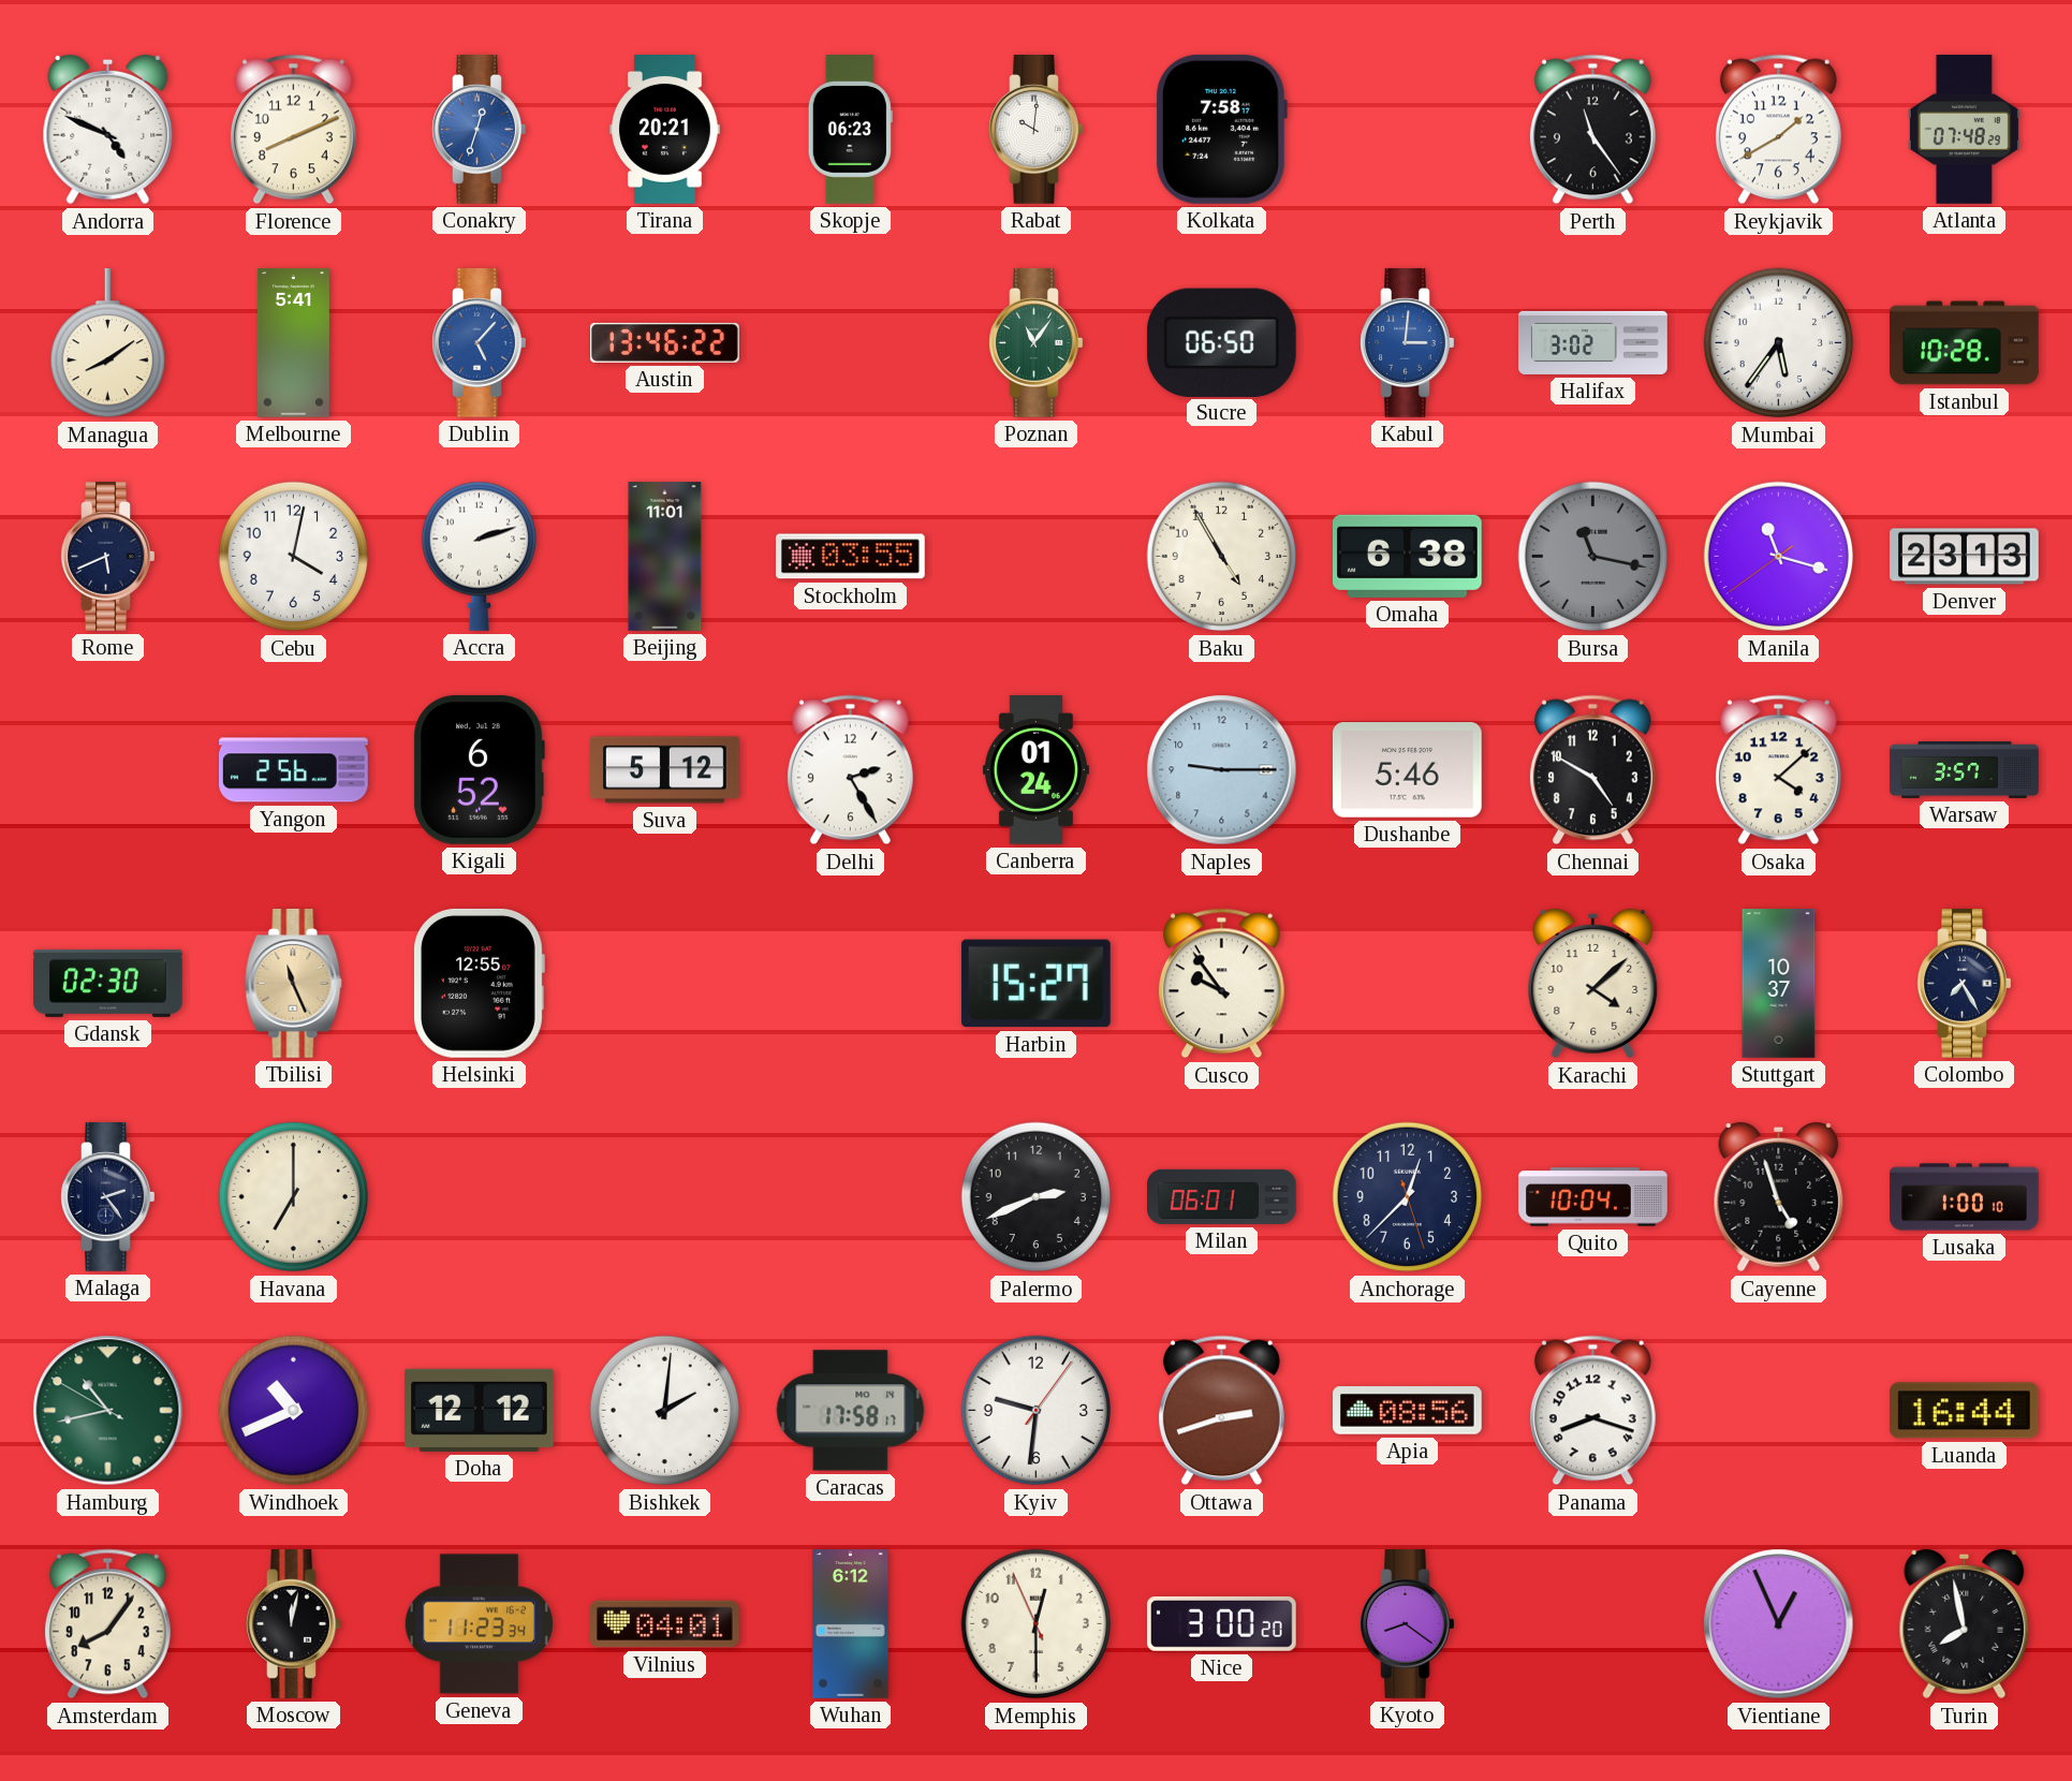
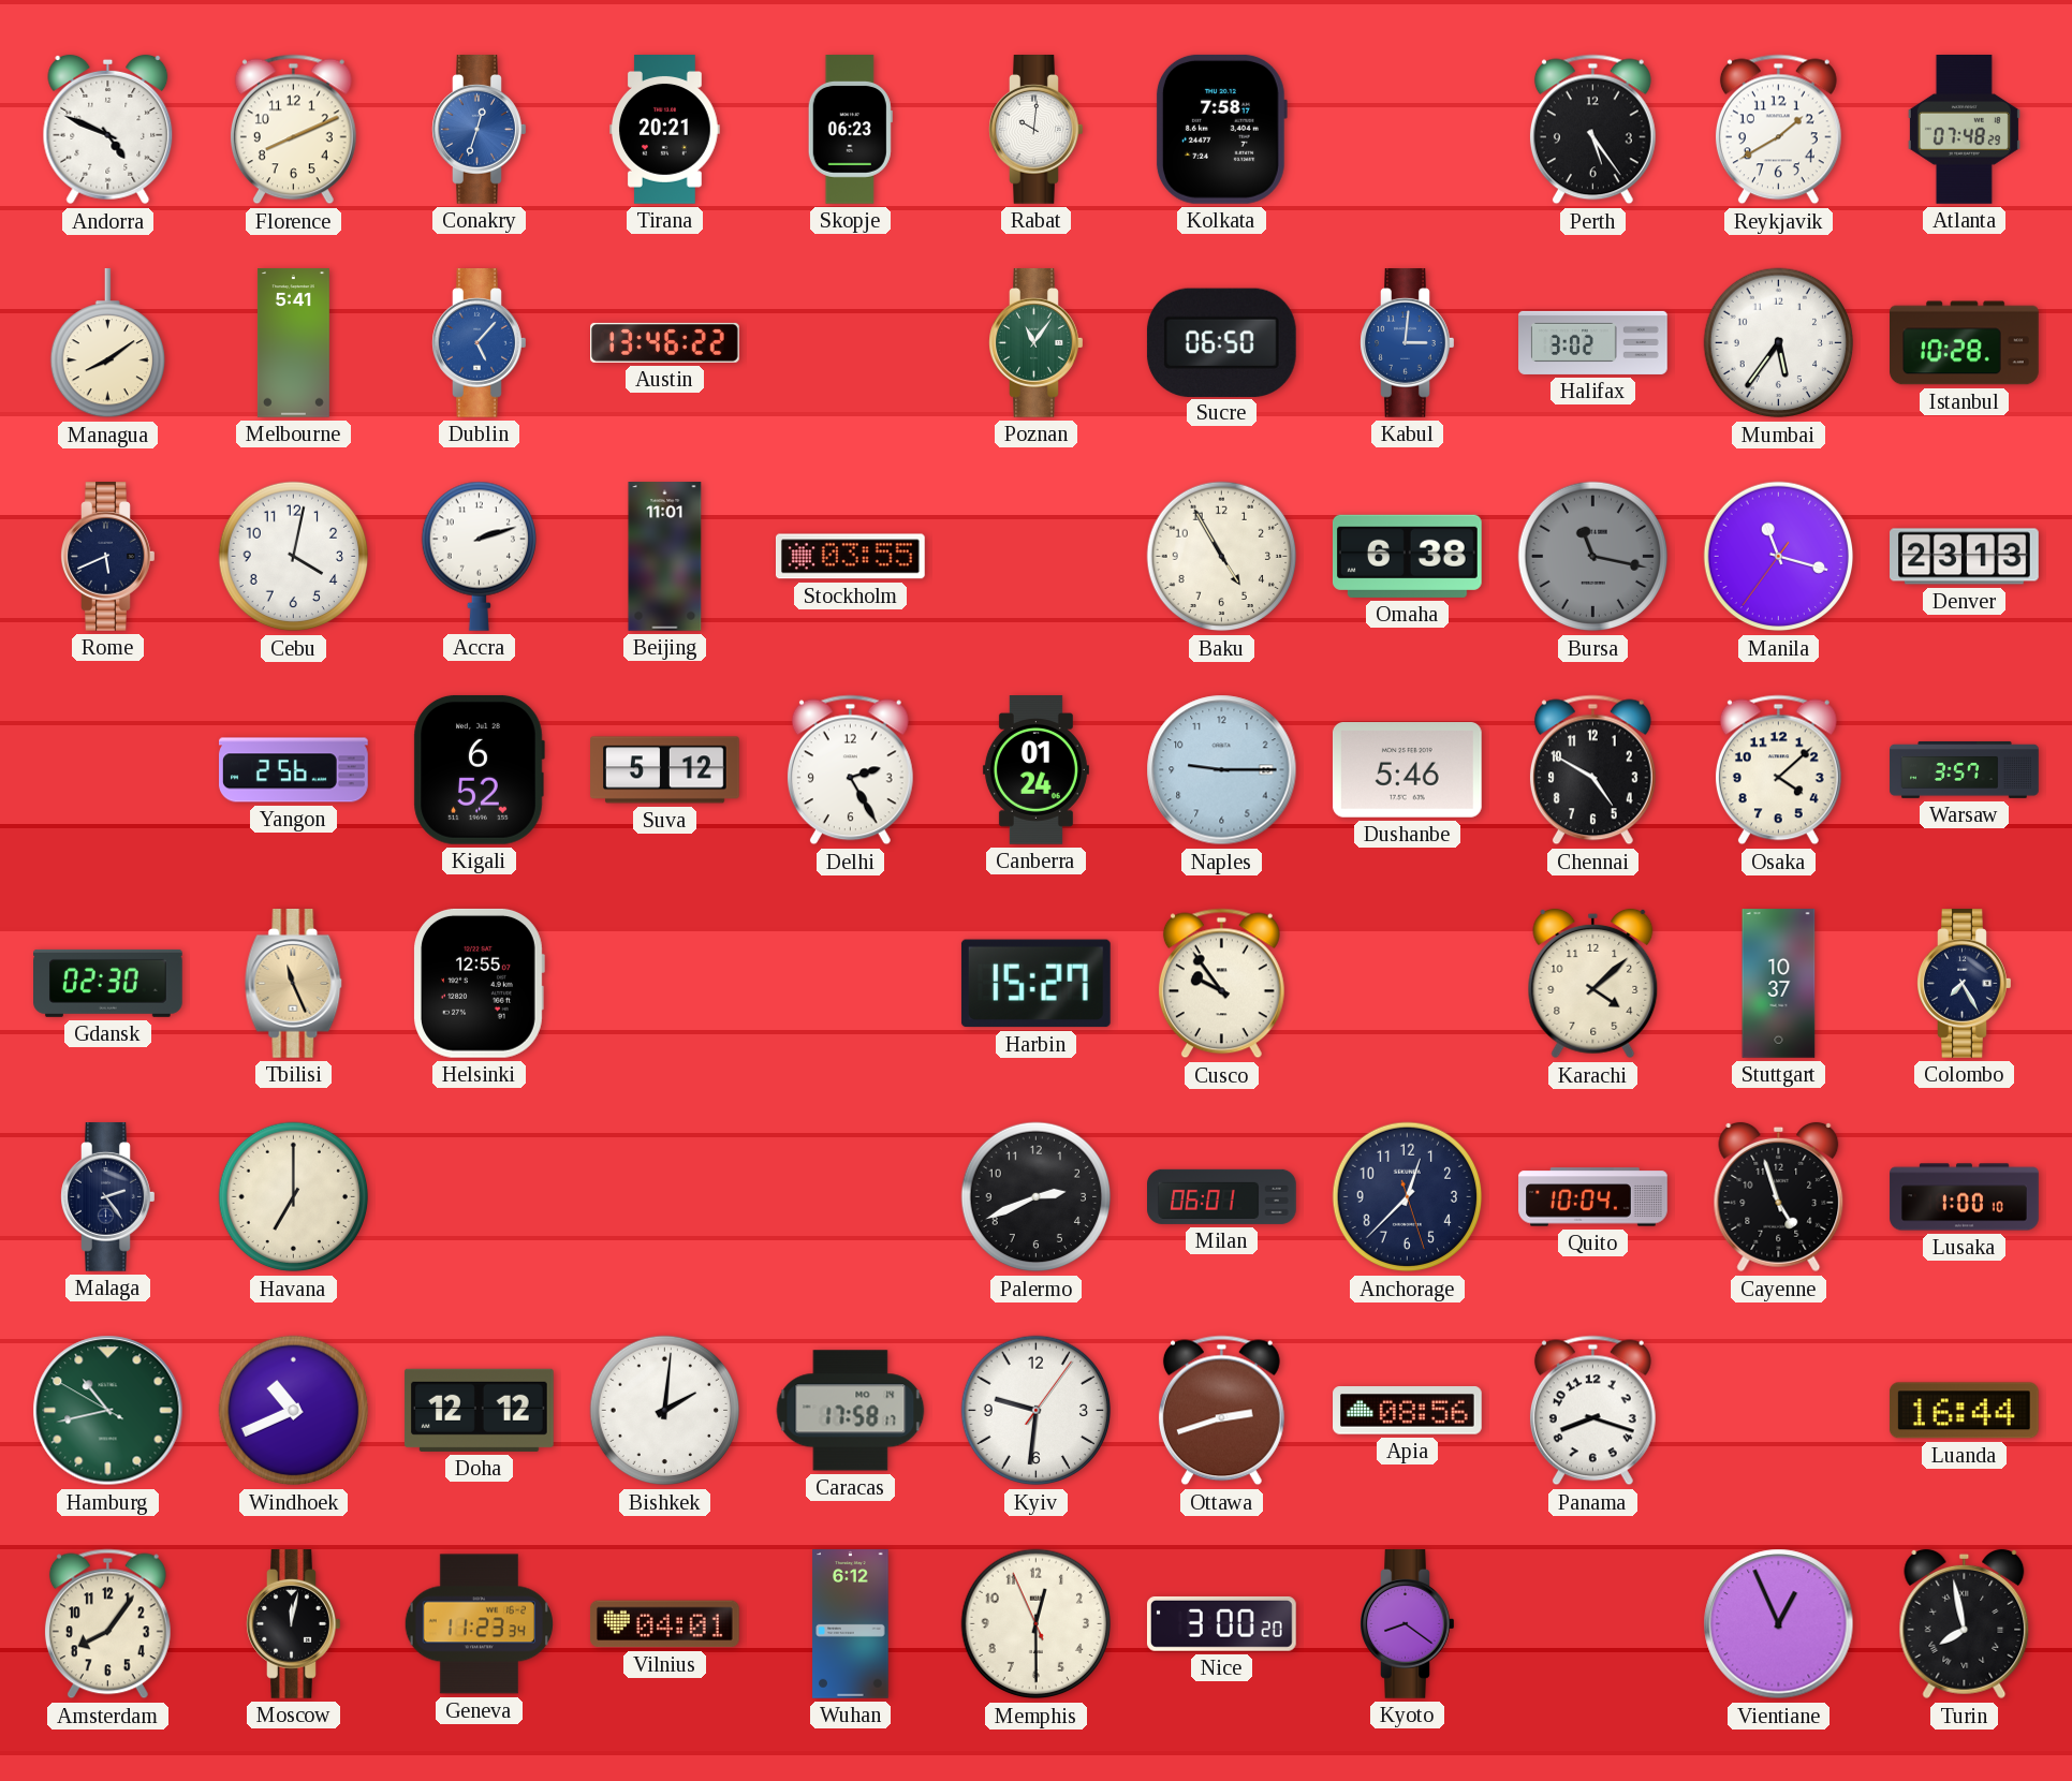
Perth: 11:24 -> 5:24
Manila: 11:17:39 -> 11:17:36
